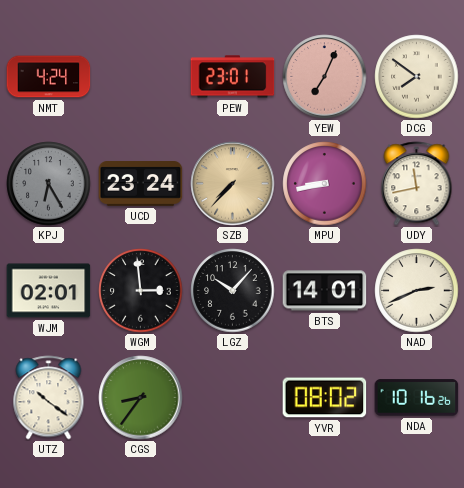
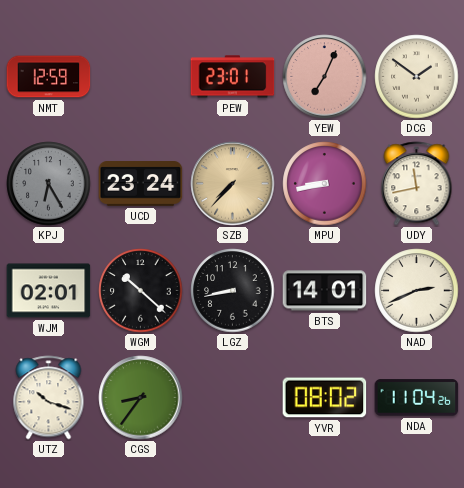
NMT: 4:24 -> 12:59
DCG: 7:51 -> 1:51
WGM: 2:59 -> 10:22
LGZ: 10:07 -> 8:43
UTZ: 10:21 -> 10:18
NDA: 10:16 -> 11:04
